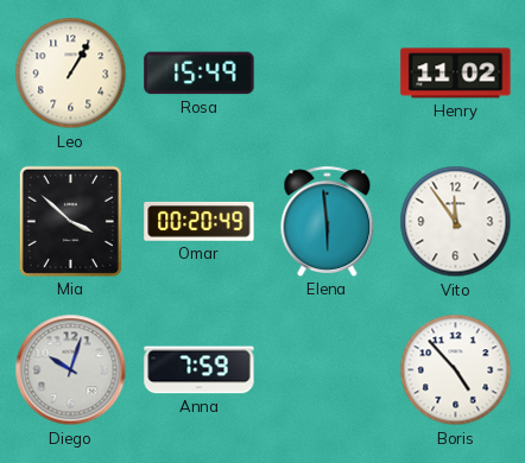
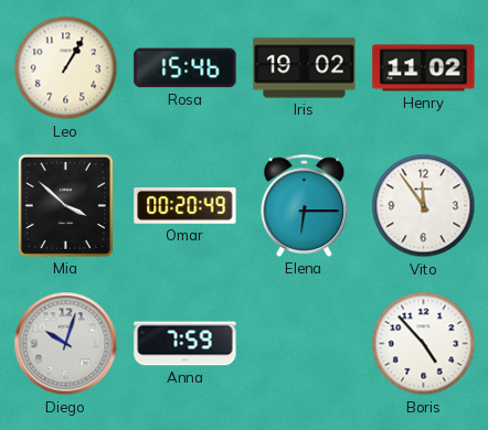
Rosa: 15:49 -> 15:46
Iris: none -> 19:02
Elena: 5:59 -> 6:15
